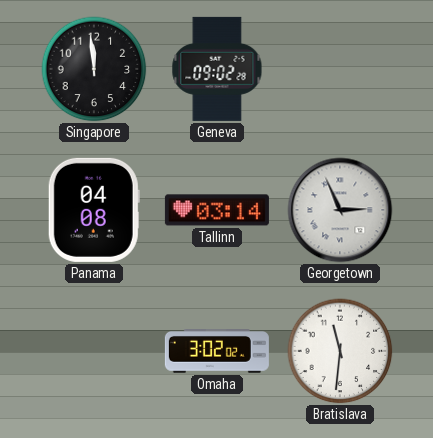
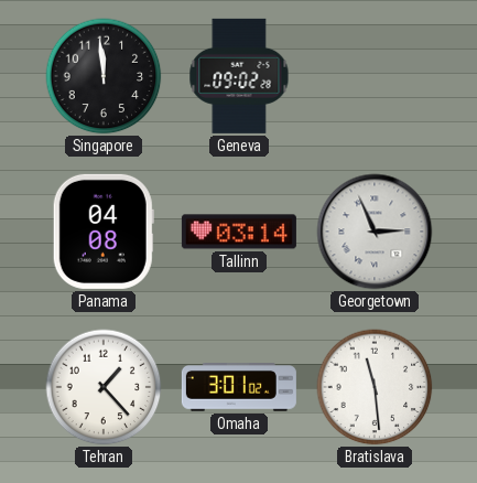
Tehran: none -> 1:23
Omaha: 3:02 -> 3:01
Bratislava: 11:31 -> 11:29
